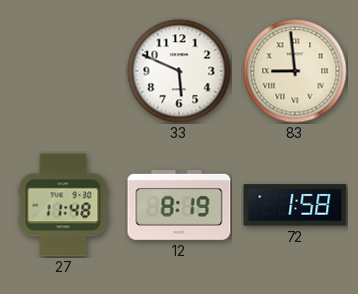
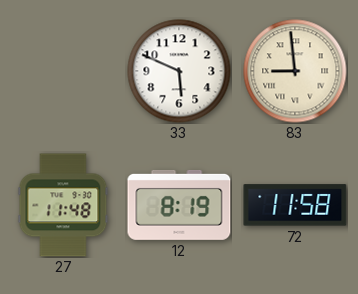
72: 1:58 -> 11:58
